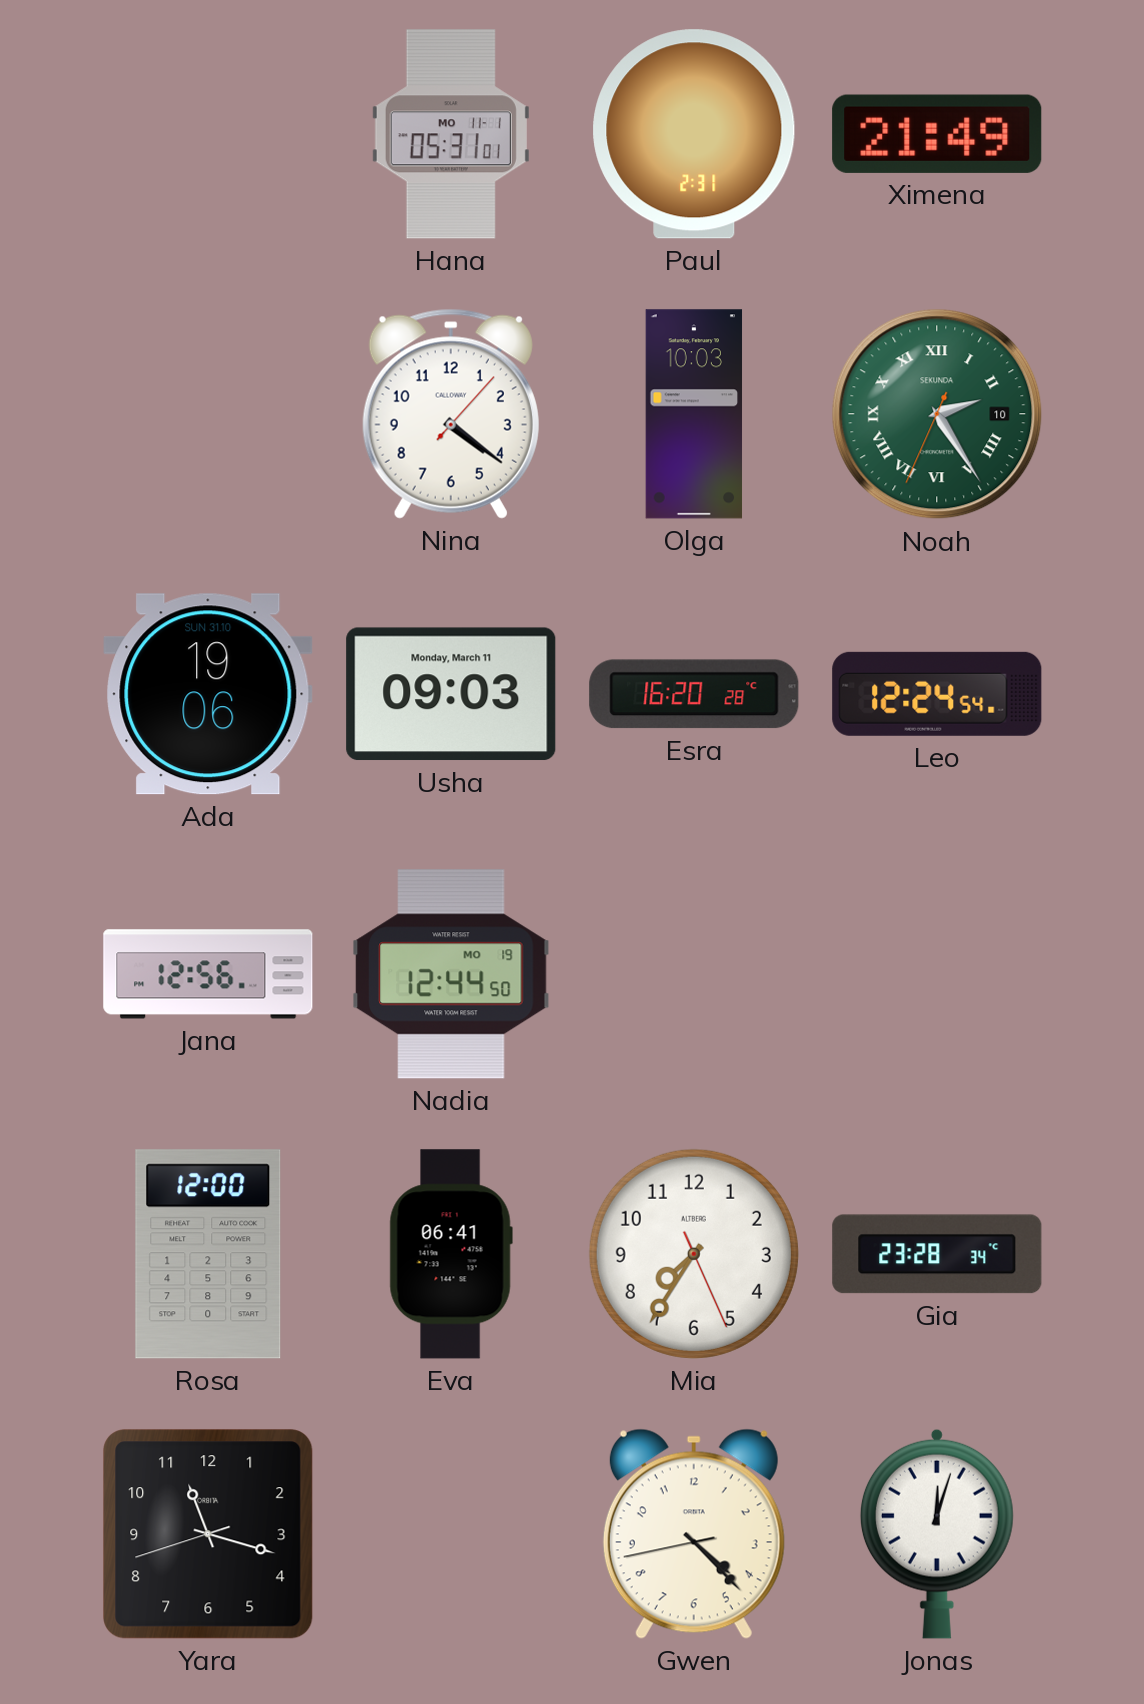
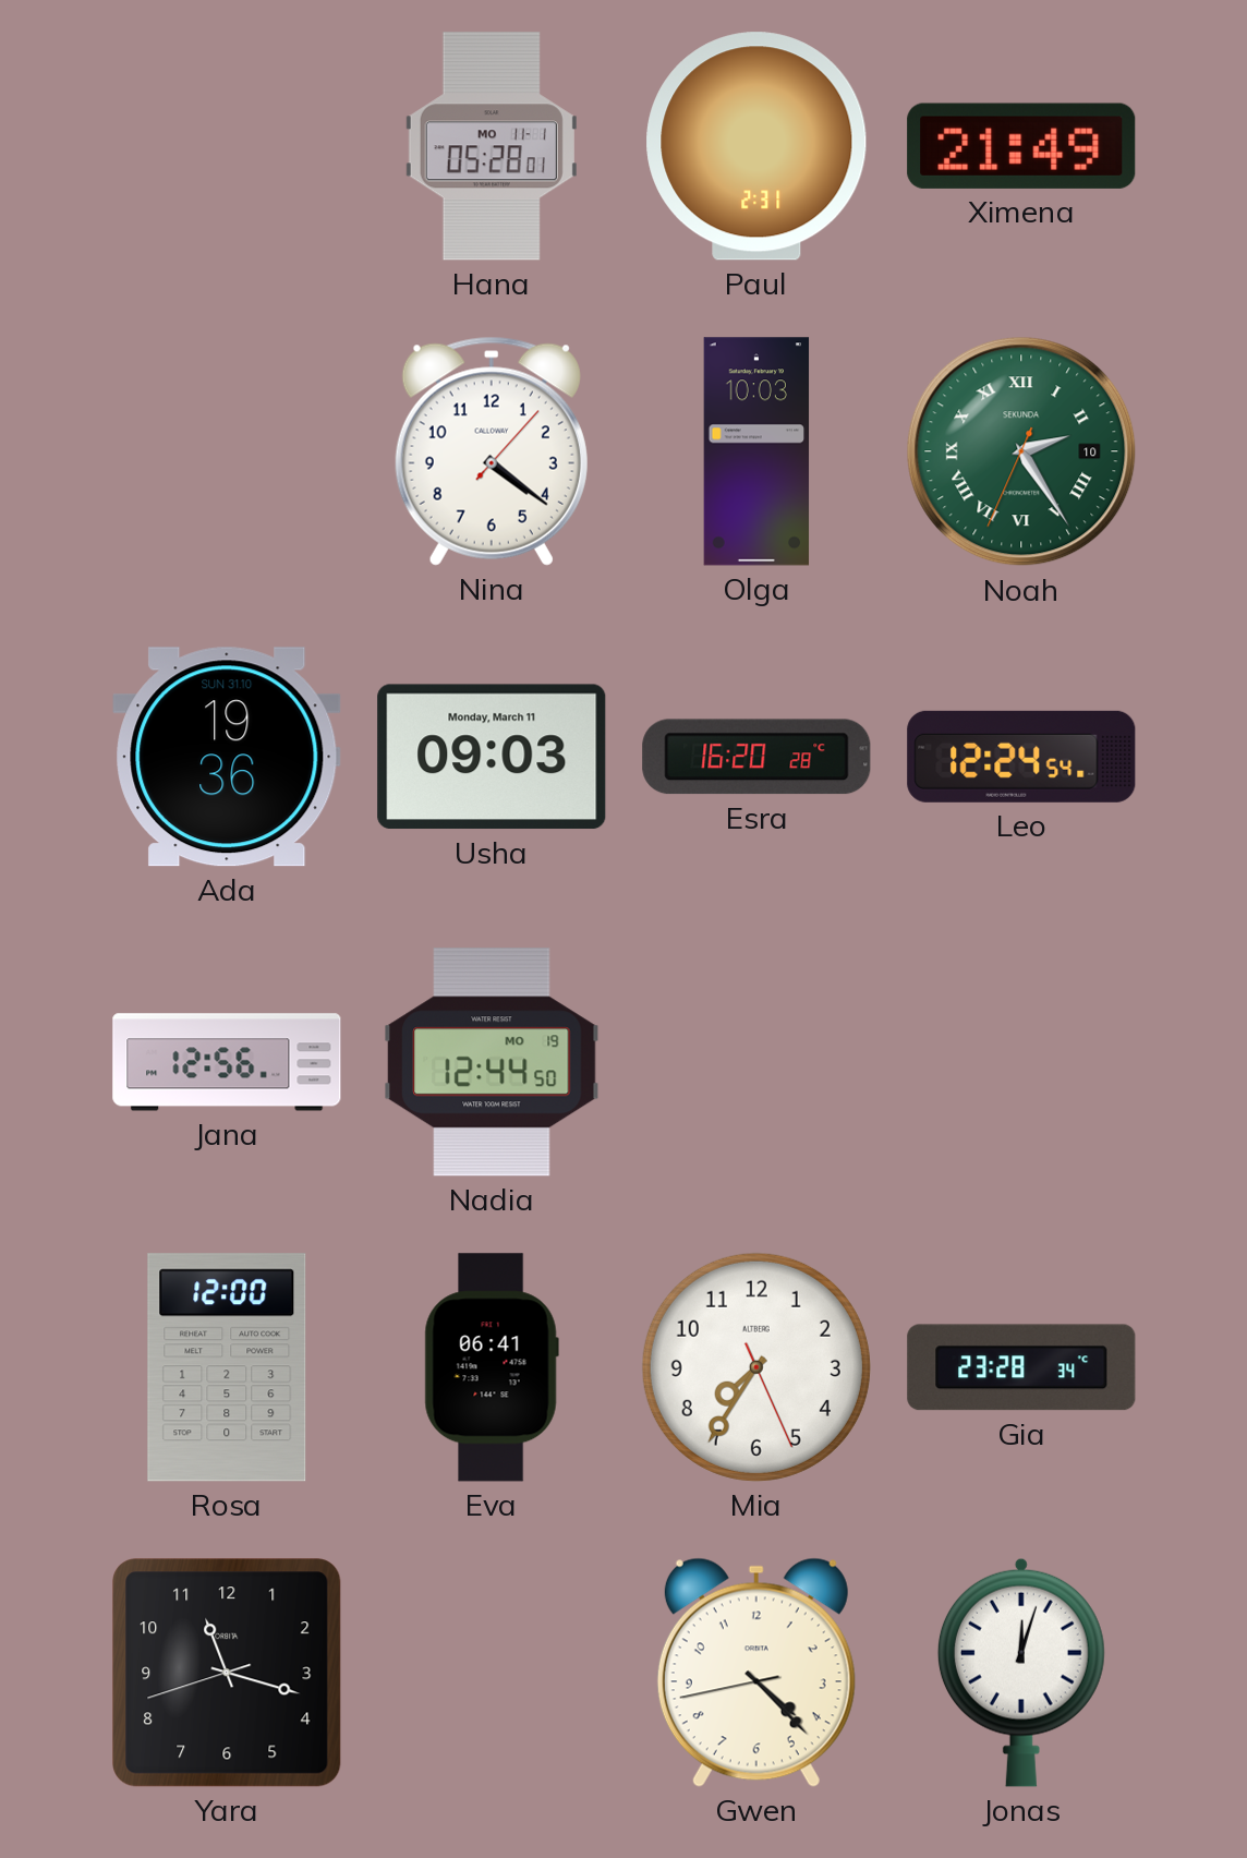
Hana: 05:31 -> 05:28
Ada: 19:06 -> 19:36
